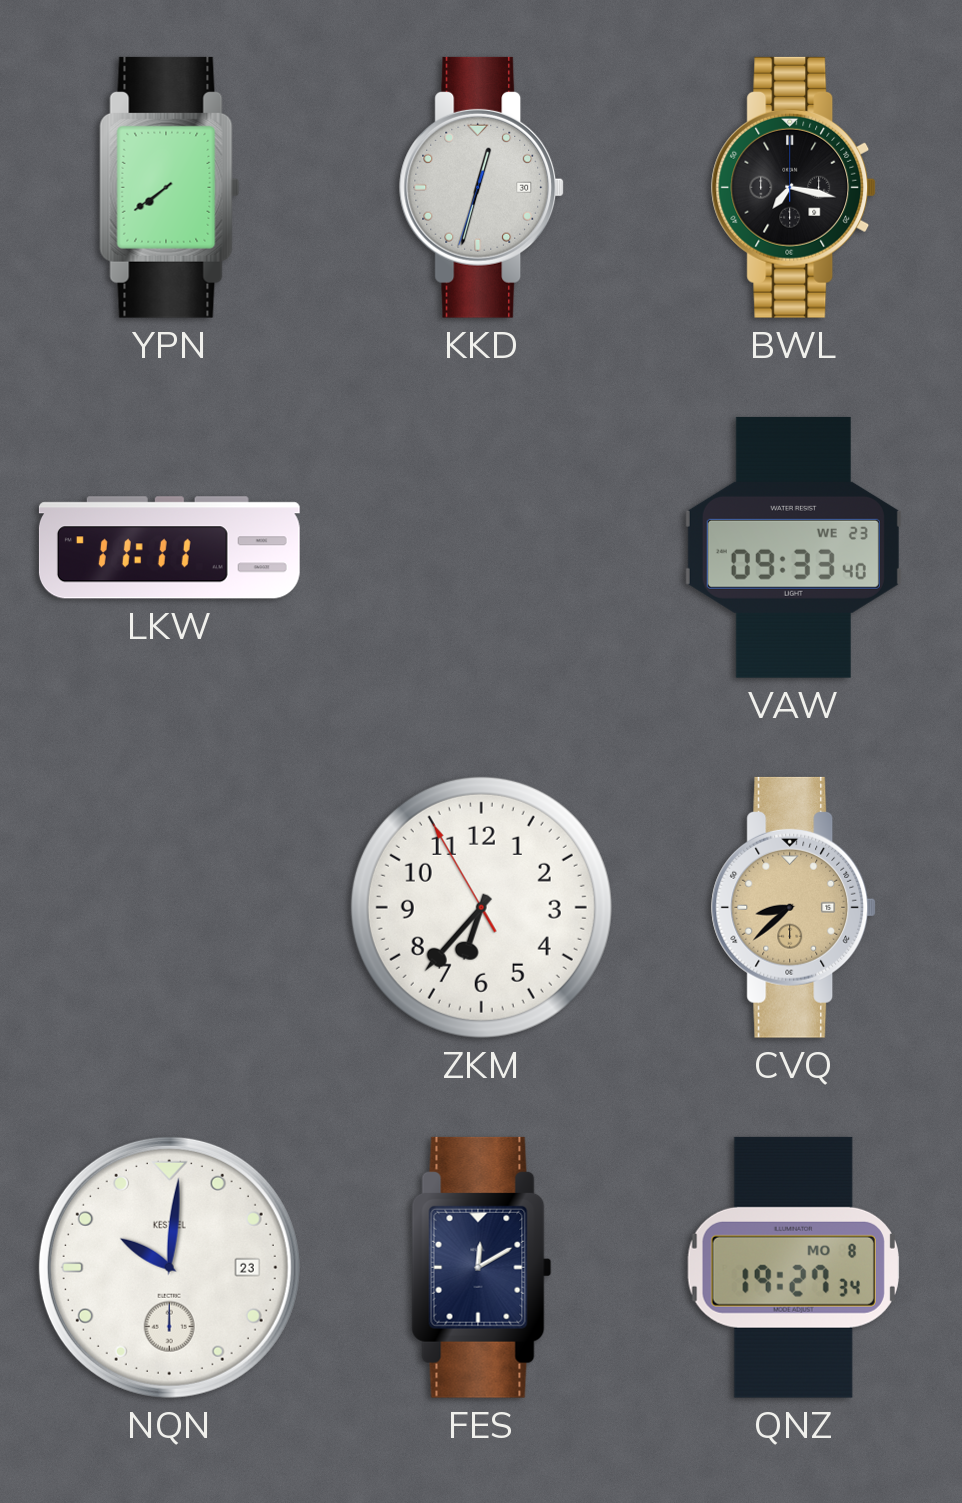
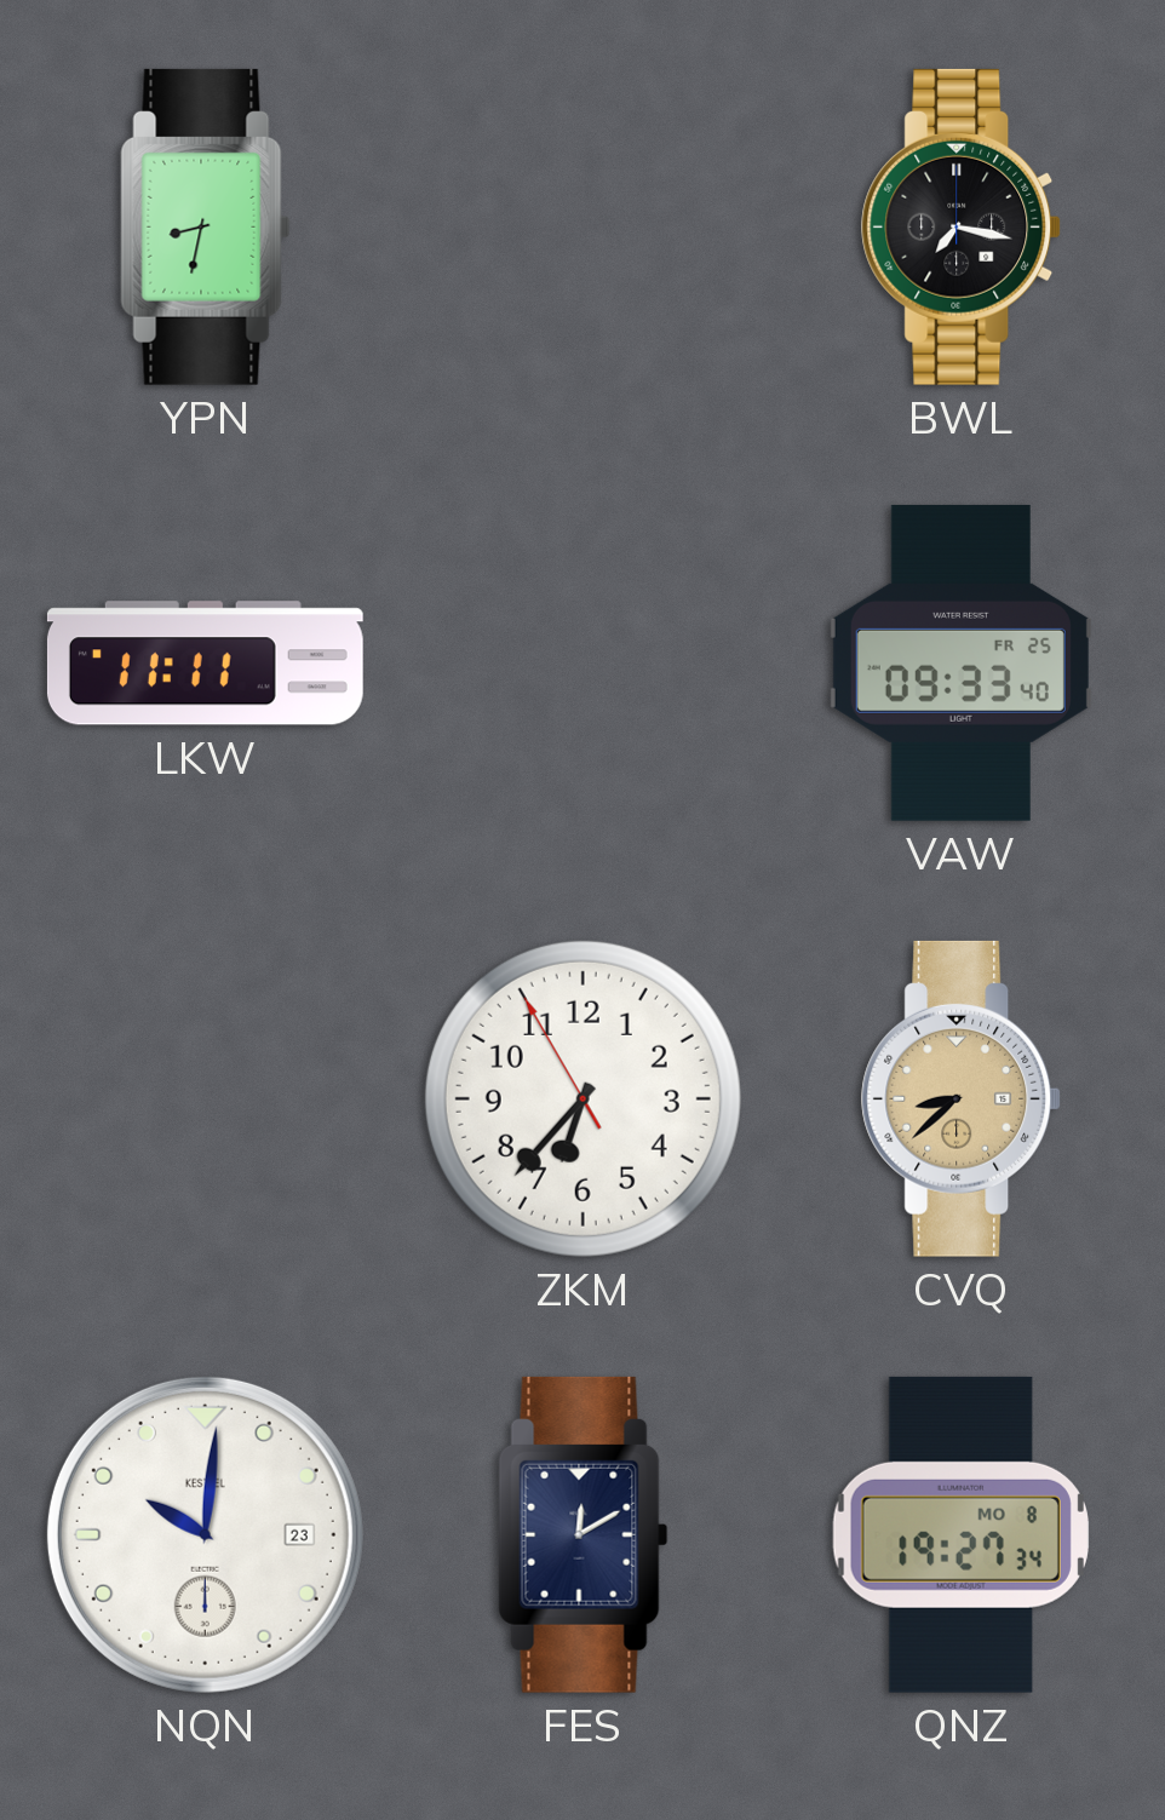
YPN: 7:39 -> 8:32
KKD: 12:32 -> none
VAW date: WE 23 -> FR 25
